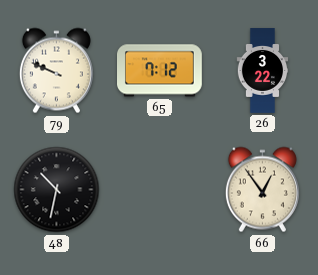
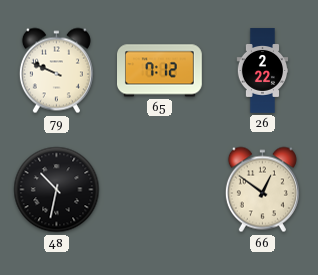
26: 3:22 -> 2:22
66: 12:54 -> 12:51
